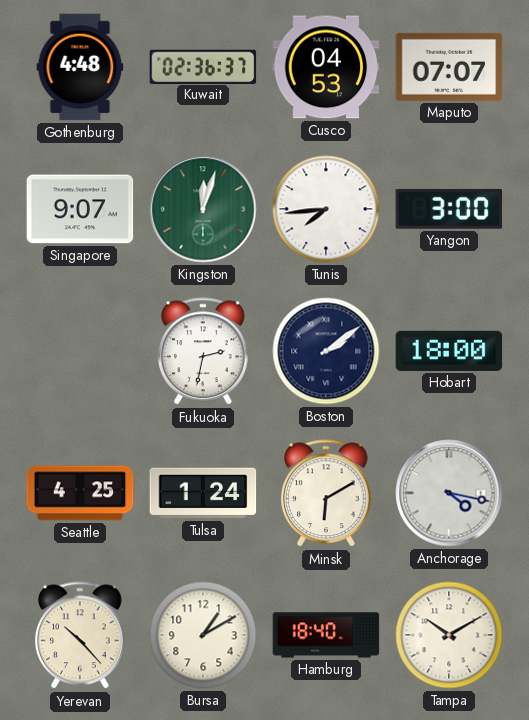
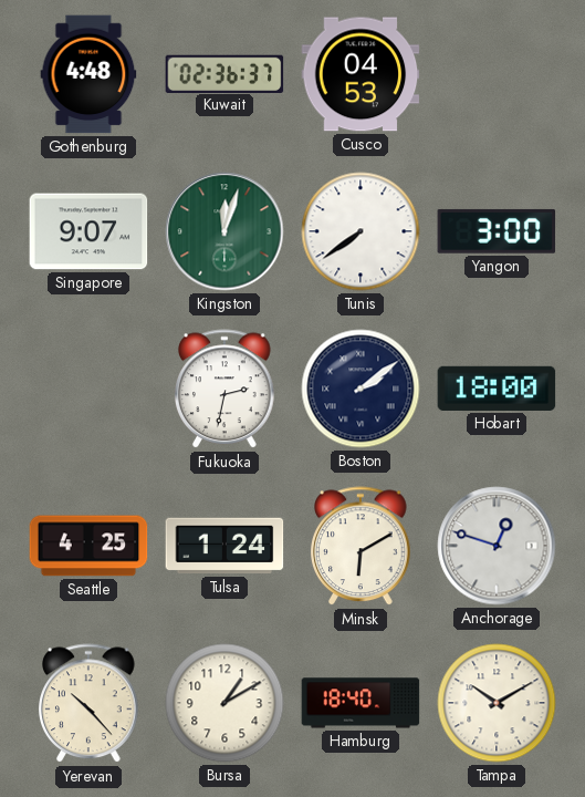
Maputo: 07:07 -> none
Tunis: 7:44 -> 7:39
Anchorage: 4:17 -> 12:48
